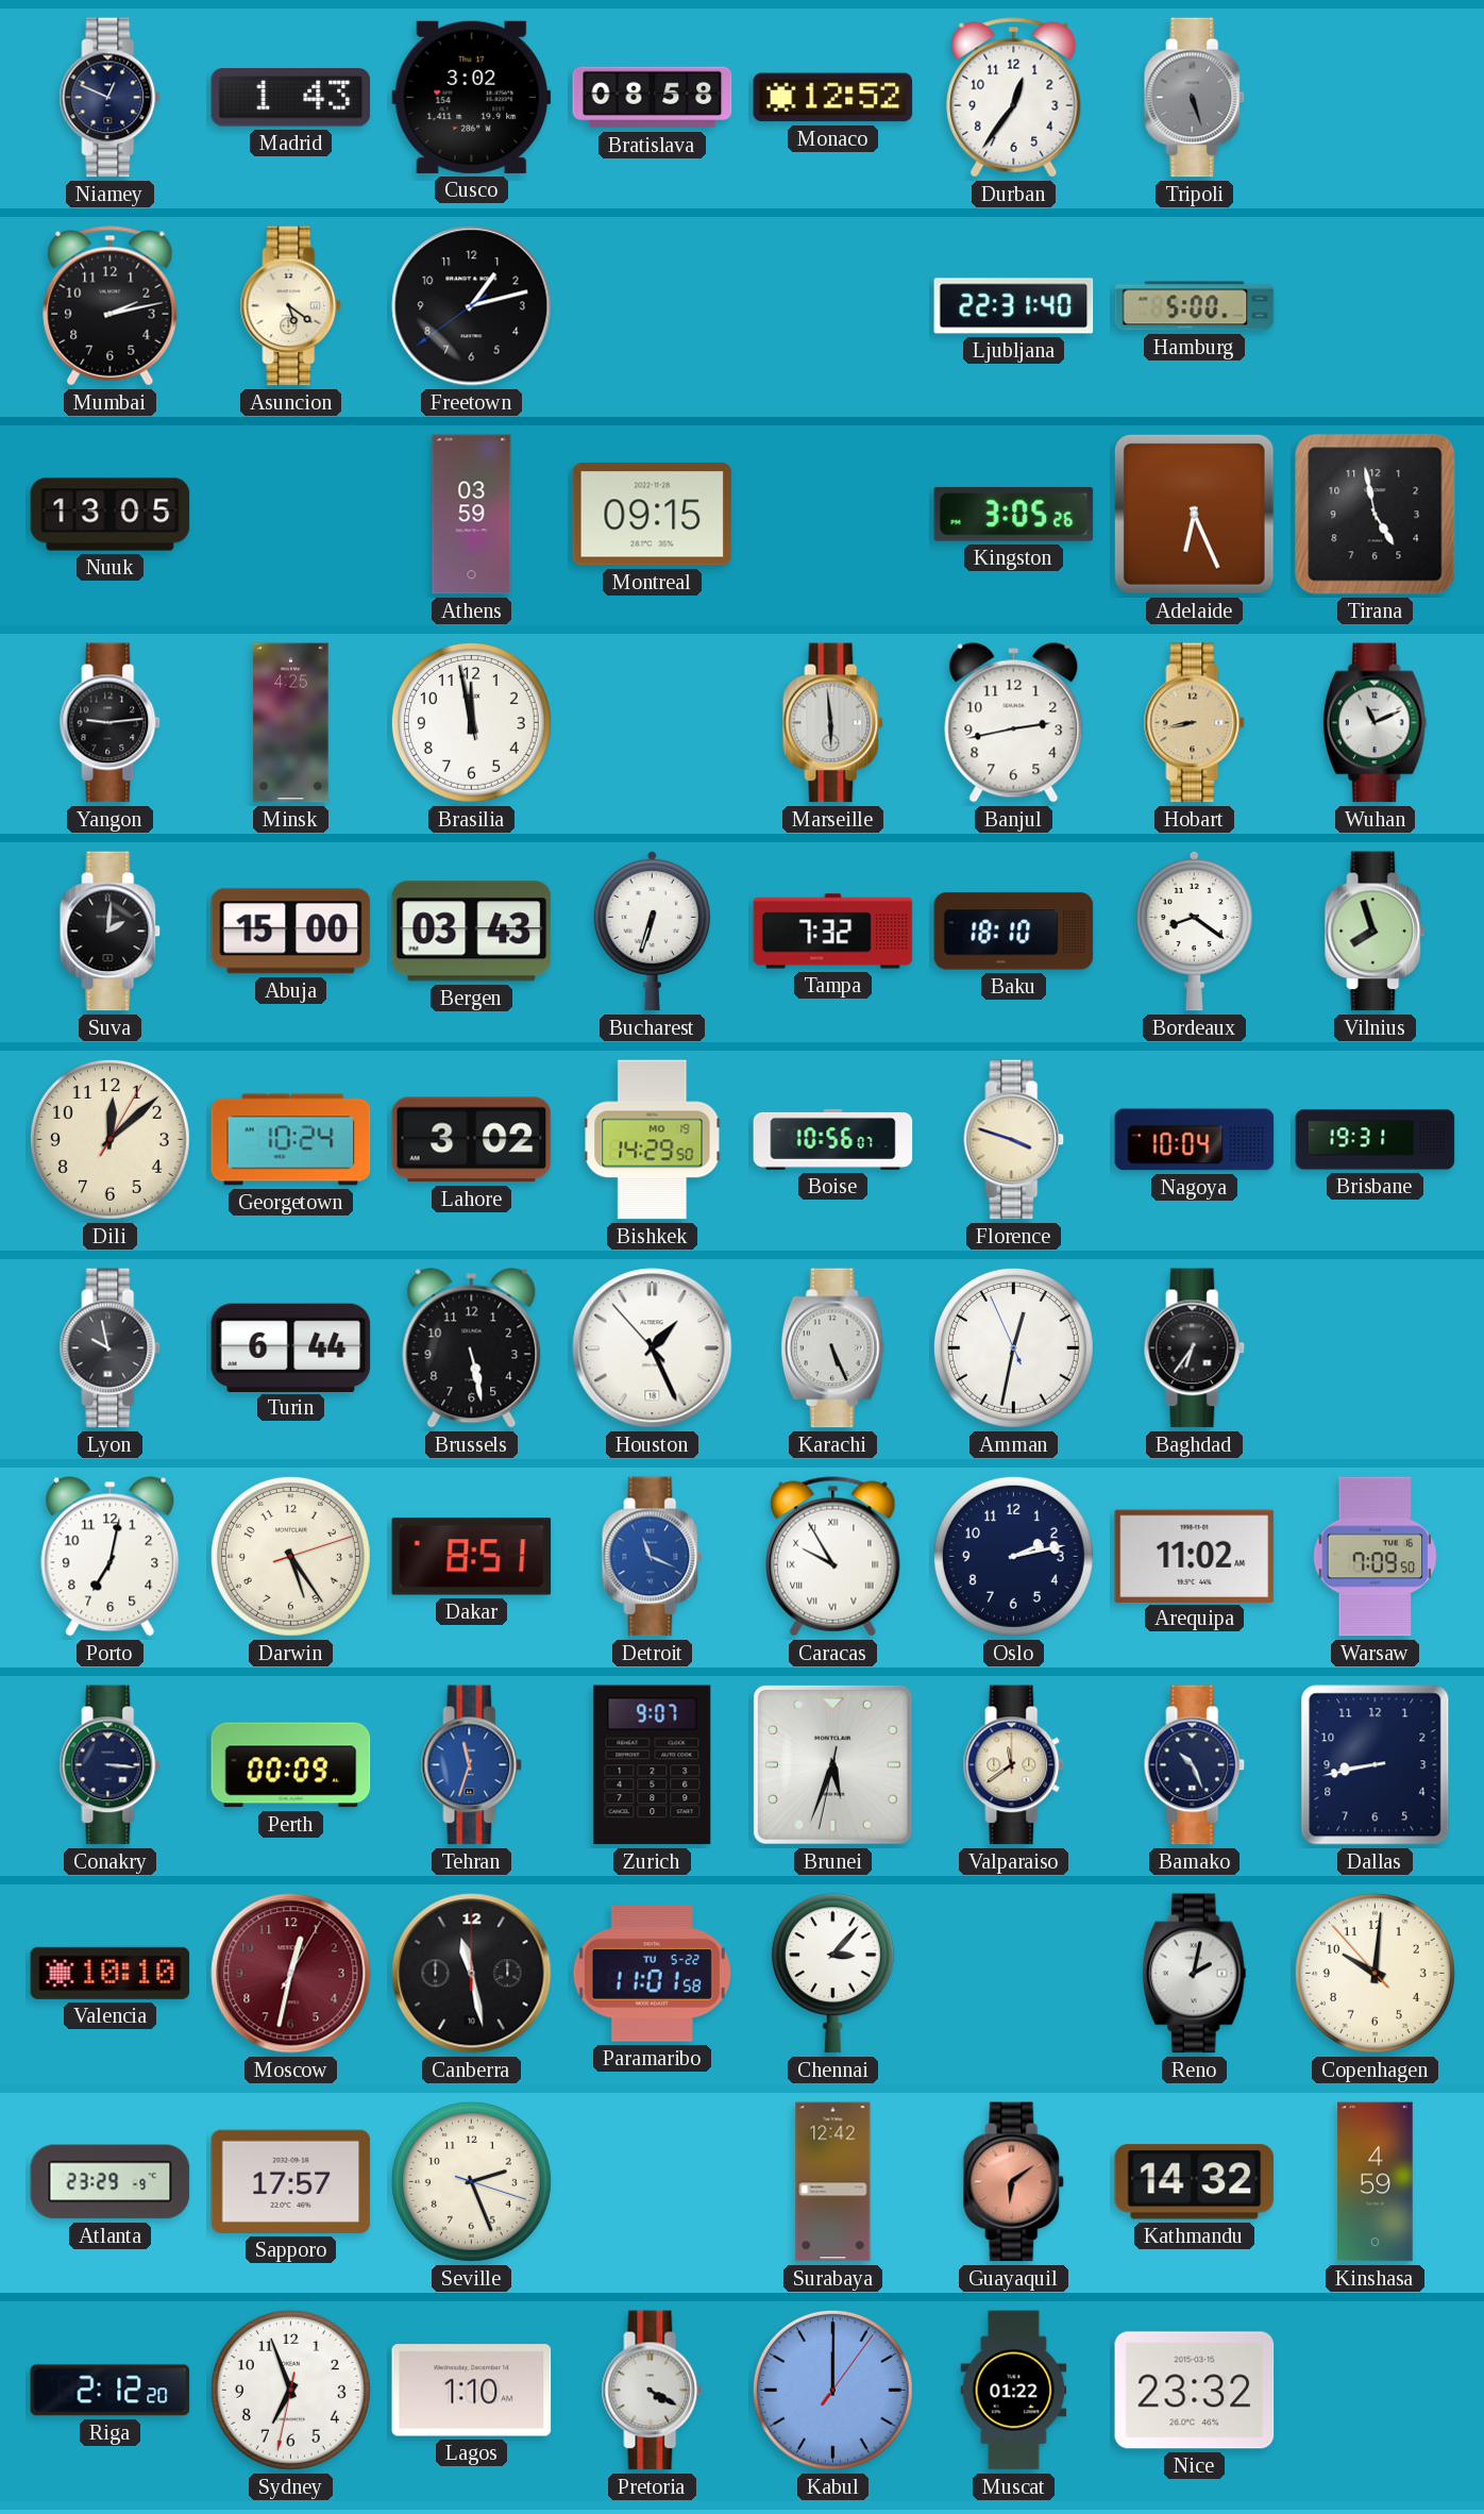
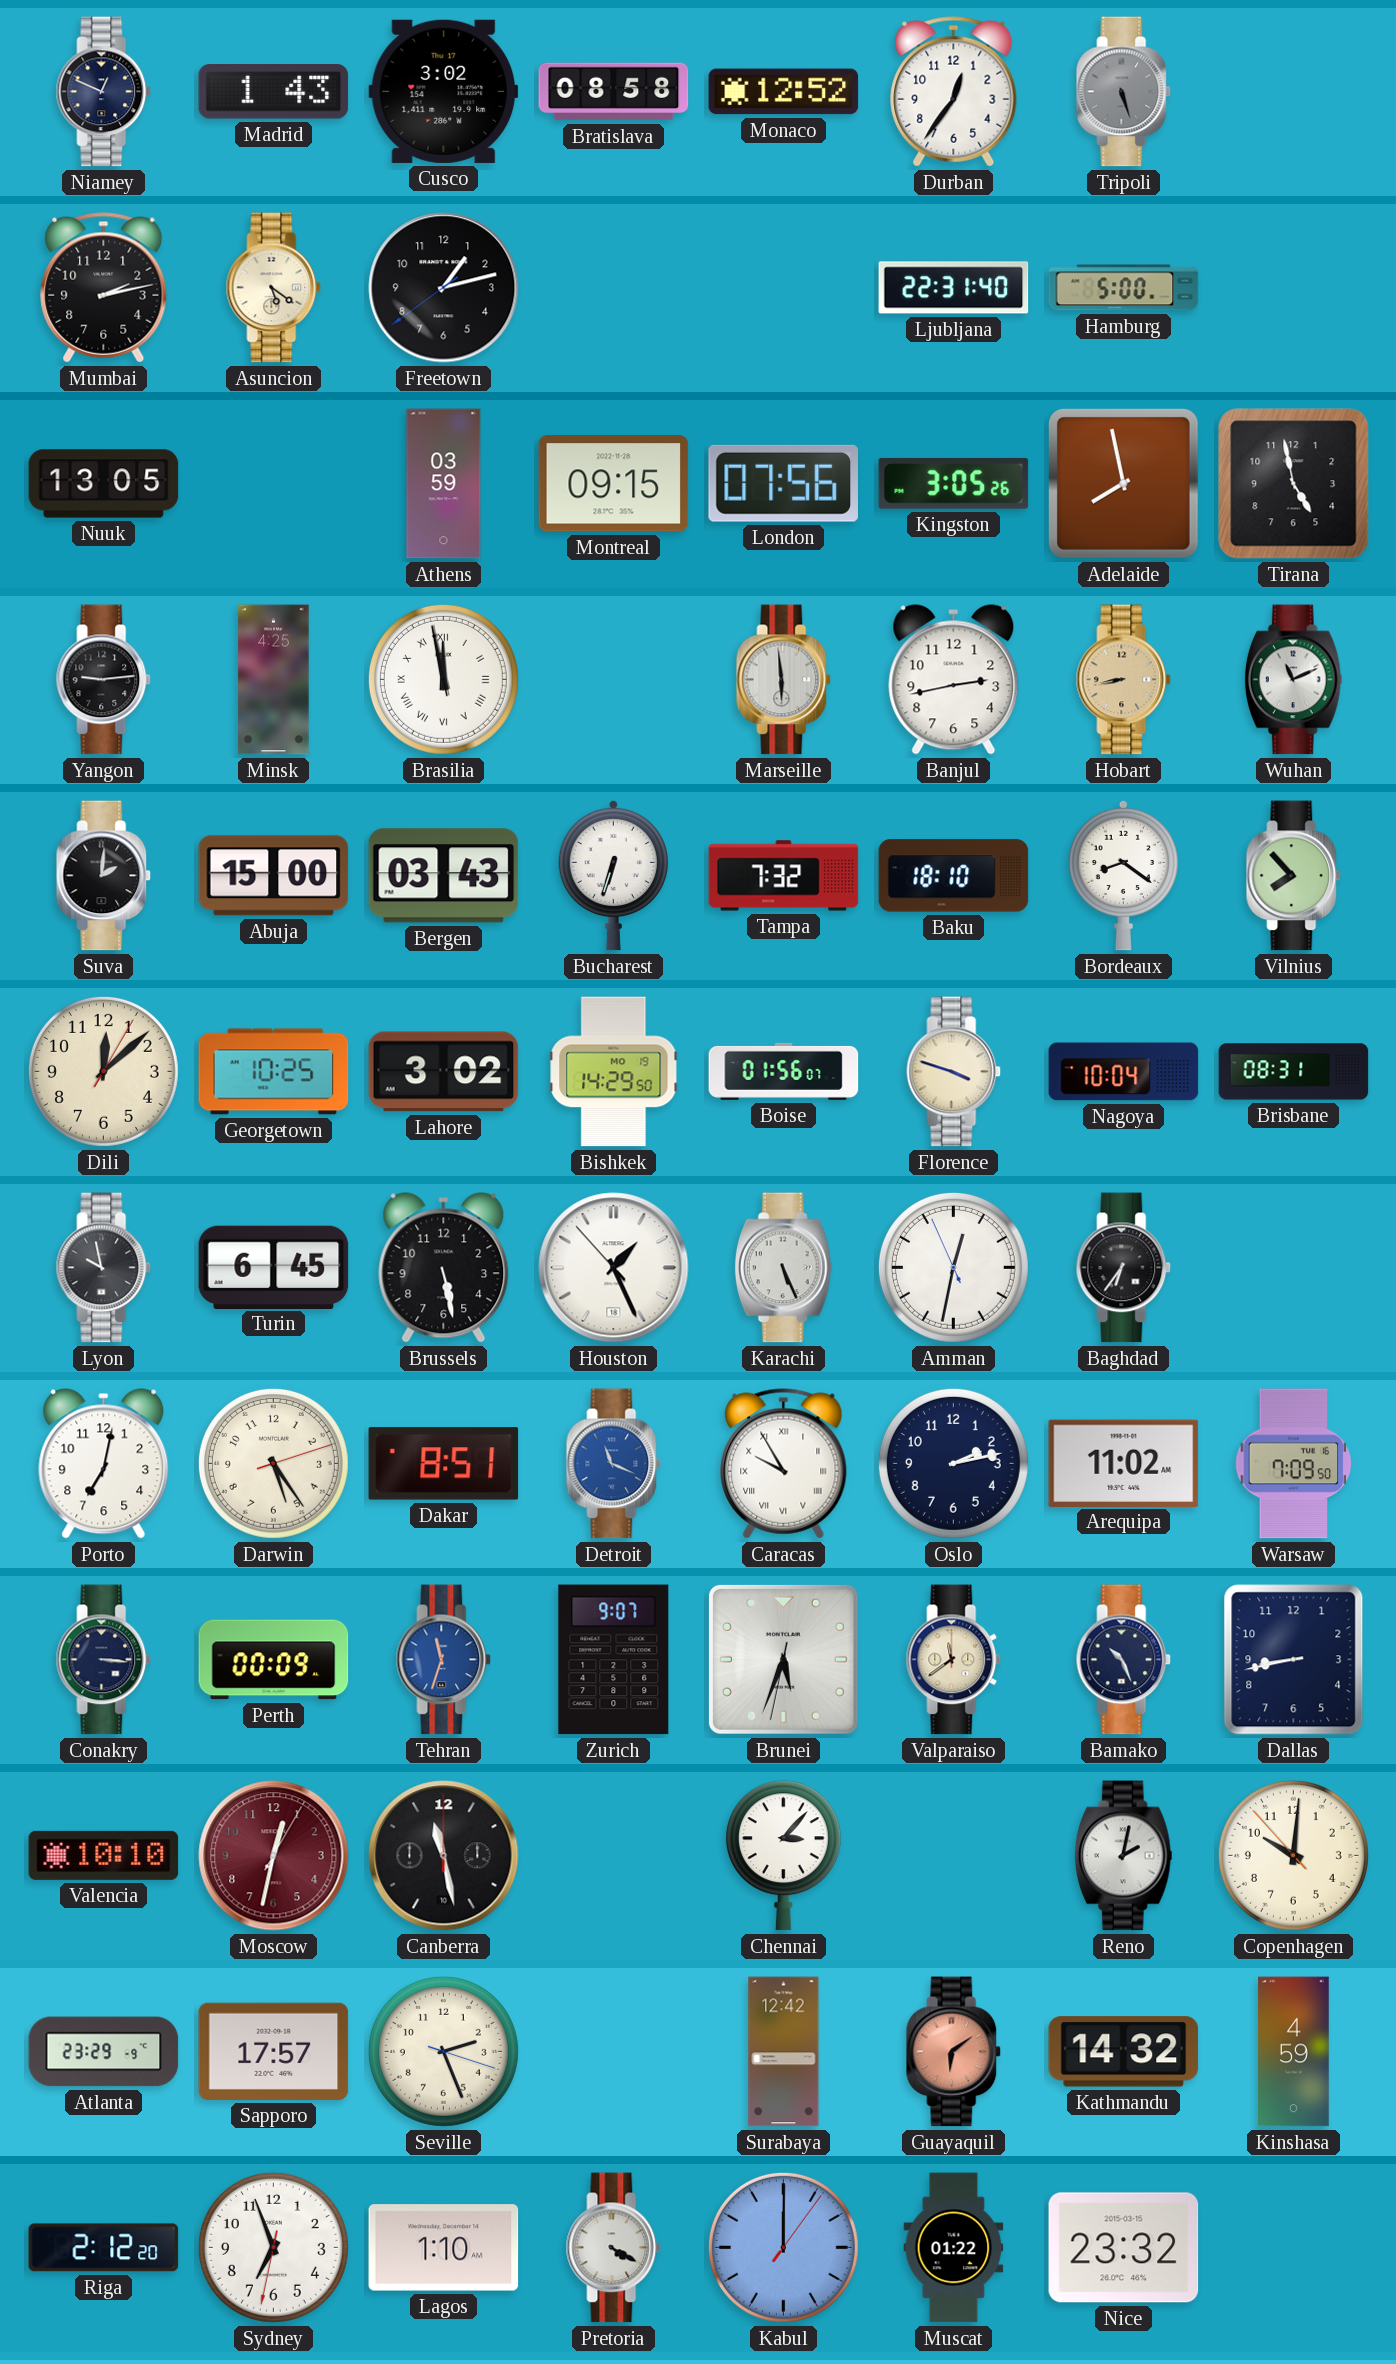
London: none -> 07:56
Adelaide: 6:26 -> 7:58
Brasilia numerals: Arabic -> Roman
Vilnius: 7:57 -> 7:53
Georgetown: 10:24 -> 10:25
Boise: 10:56 -> 01:56
Brisbane: 19:31 -> 08:31
Turin: 6:44 -> 6:45
Paramaribo: 11:01 -> none
